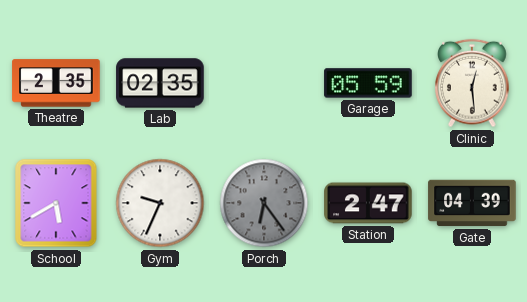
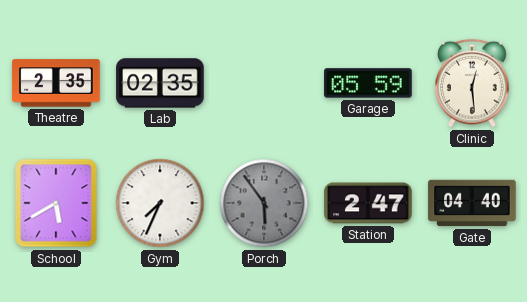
Gym: 9:34 -> 7:34
Porch: 6:24 -> 5:54
Gate: 04:39 -> 04:40
